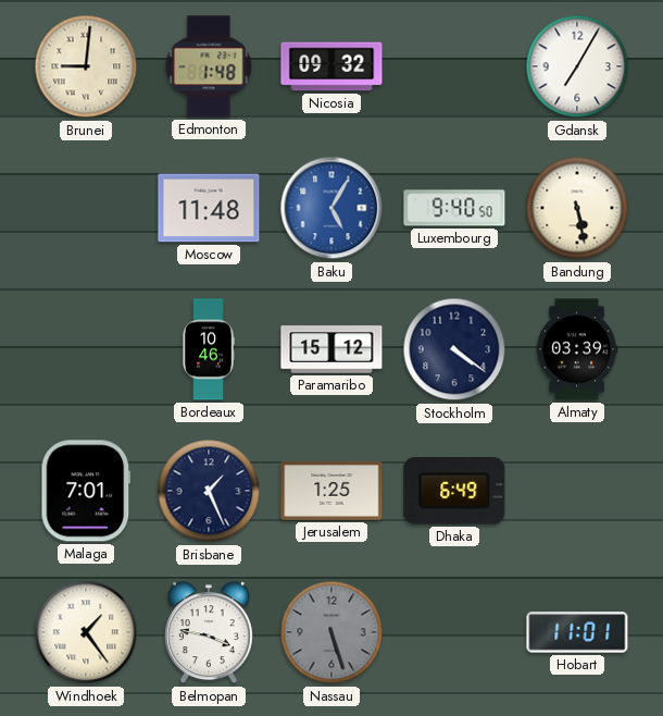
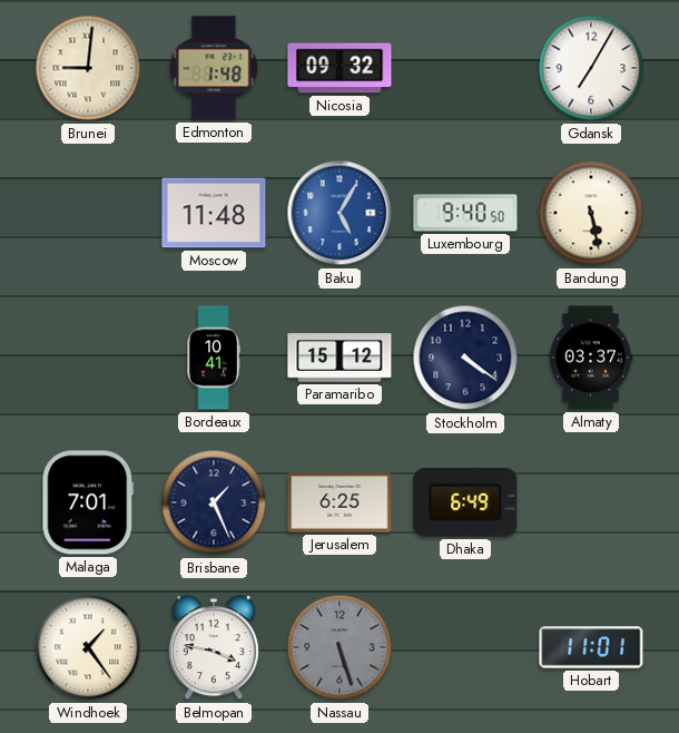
Bordeaux: 10:46 -> 10:41
Almaty: 03:39 -> 03:37
Jerusalem: 1:25 -> 6:25
